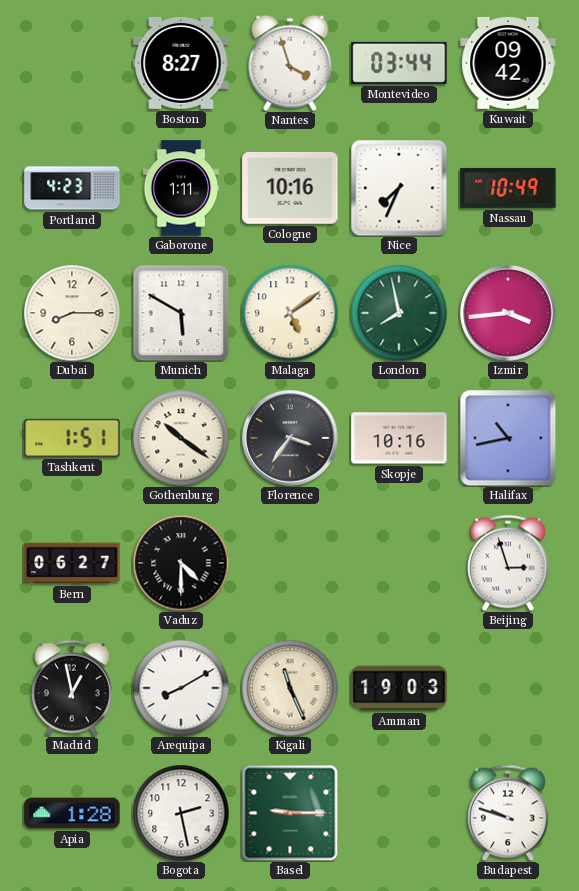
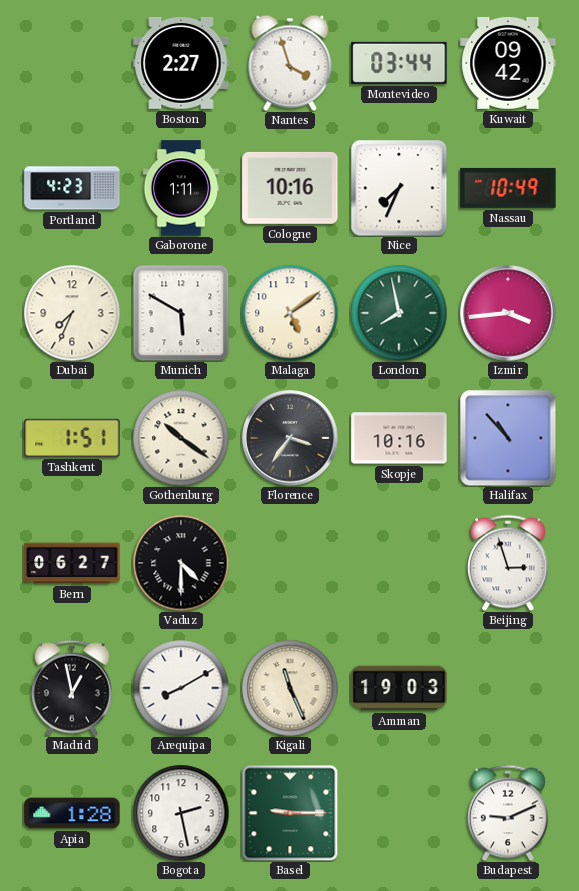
Boston: 8:27 -> 2:27
Dubai: 8:15 -> 7:34
Halifax: 10:43 -> 10:53
Budapest: 9:48 -> 9:11
